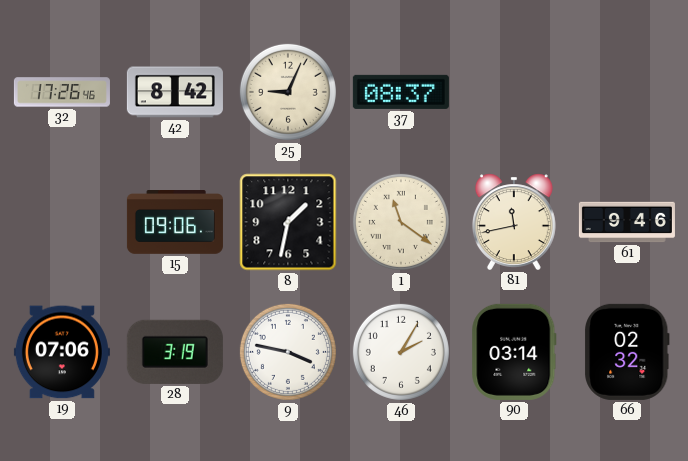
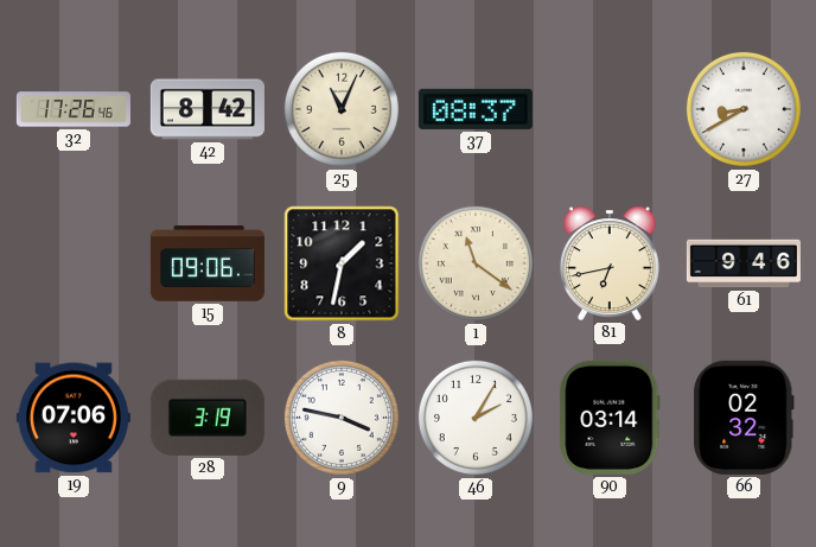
25: 9:04 -> 11:04
27: none -> 8:40
81: 11:43 -> 6:43
